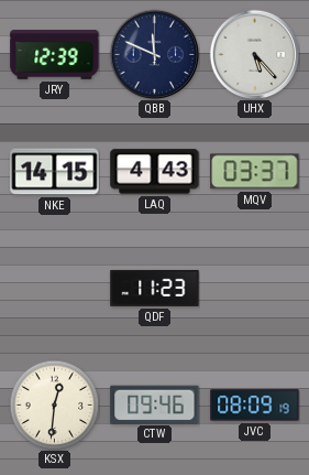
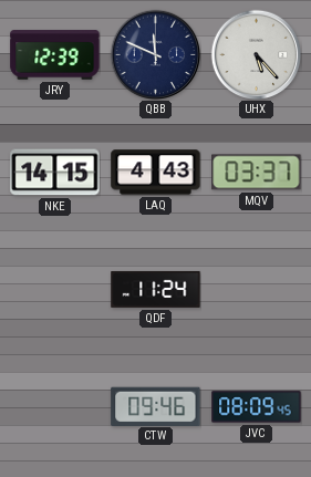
QDF: 11:23 -> 11:24
KSX: 12:31 -> none
JVC: 08:09:19 -> 08:09:45
